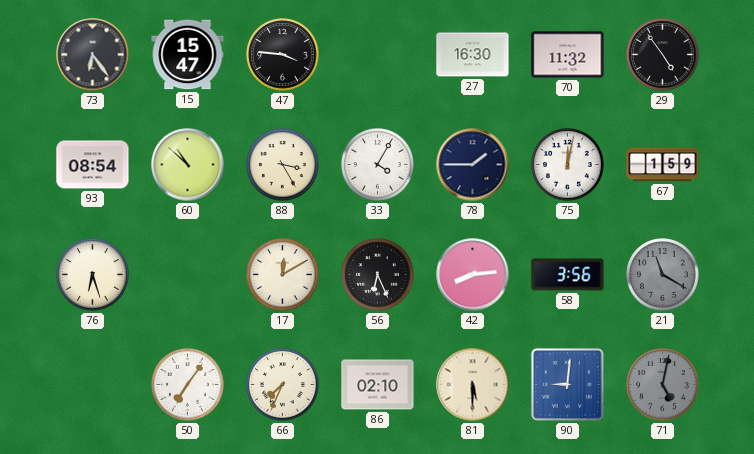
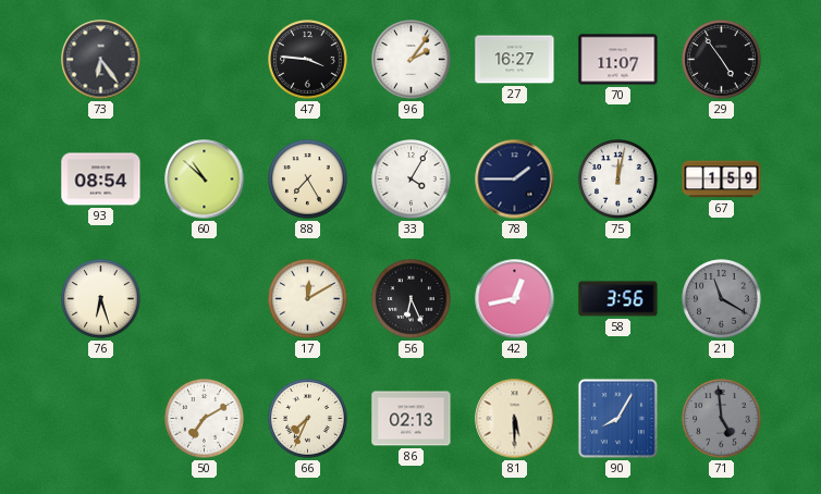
15: 15:47 -> none
96: none -> 2:06
27: 16:30 -> 16:27
70: 11:32 -> 11:07
88: 3:25 -> 7:25
42: 8:14 -> 12:43
50: 7:06 -> 7:10
86: 02:10 -> 02:13
90: 9:01 -> 8:05
71: 5:02 -> 4:59
